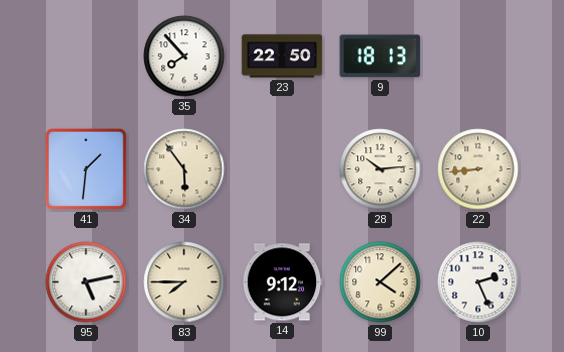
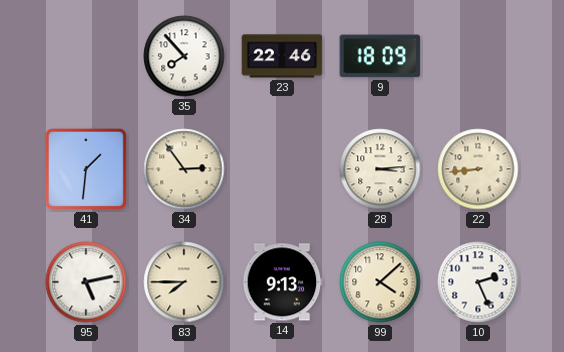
23: 22:50 -> 22:46
9: 18:13 -> 18:09
34: 5:54 -> 2:54
28: 10:14 -> 3:14
14: 9:12 -> 9:13
